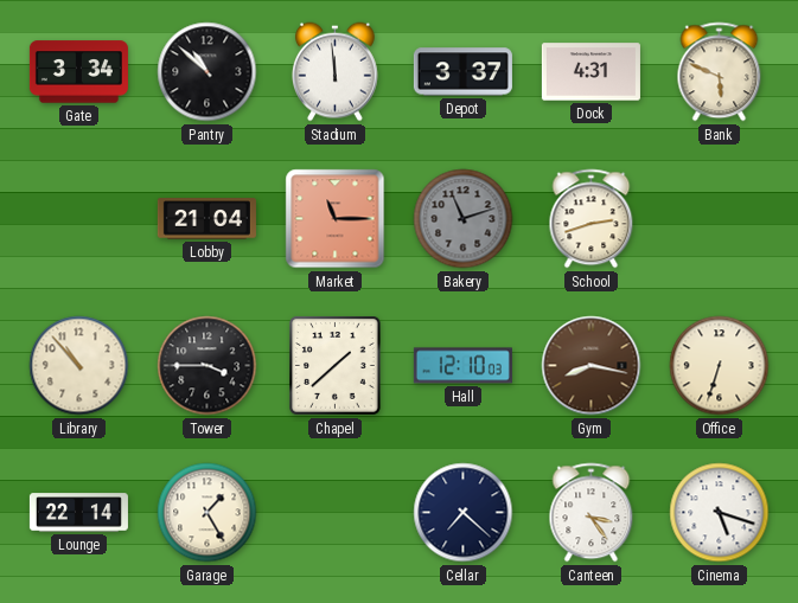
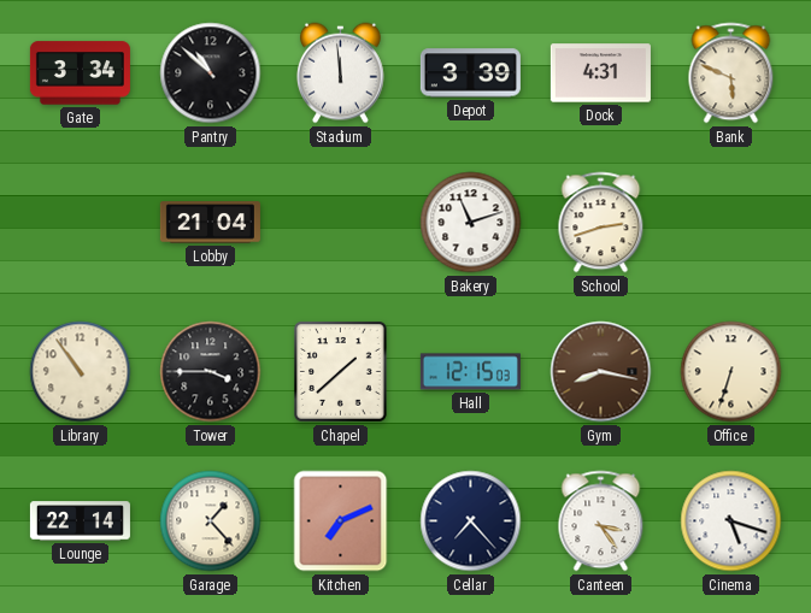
Depot: 3:37 -> 3:39
Market: 11:15 -> none
Bakery dial: grey -> white
Library: 10:53 -> 10:54
Hall: 12:10 -> 12:15
Garage: 1:25 -> 1:23
Kitchen: none -> 7:11
Cellar: 7:22 -> 7:23
